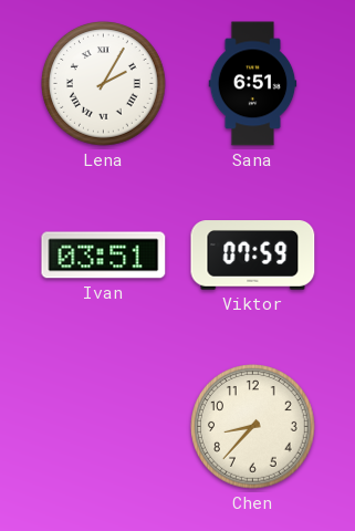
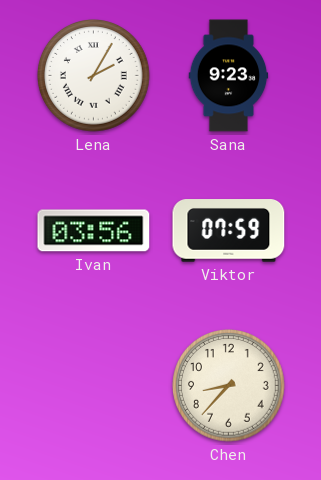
Sana: 6:51 -> 9:23
Ivan: 03:51 -> 03:56
